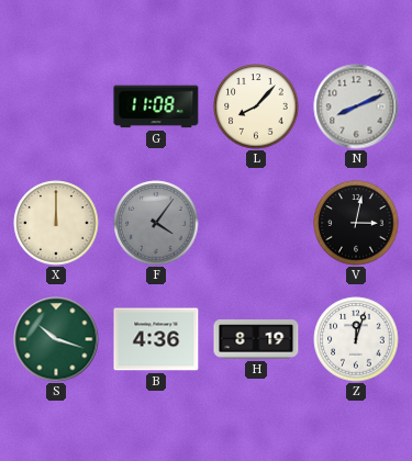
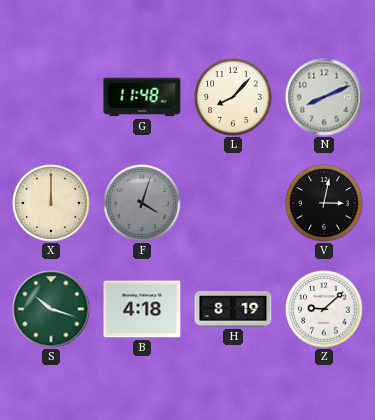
G: 11:08 -> 11:48
F: 4:06 -> 4:03
B: 4:36 -> 4:18
Z: 12:03 -> 9:08
